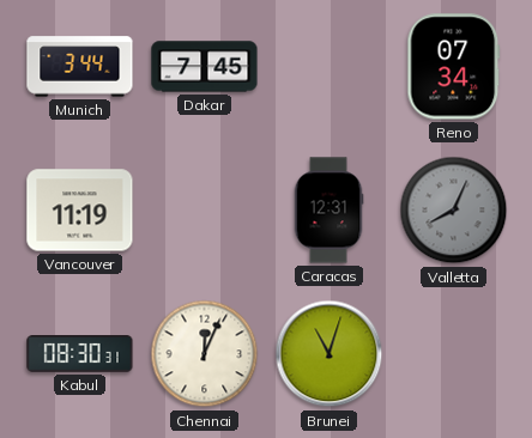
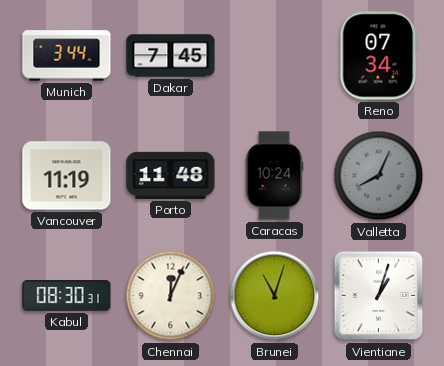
Porto: none -> 11:48
Caracas: 12:31 -> 10:24
Vientiane: none -> 1:03
